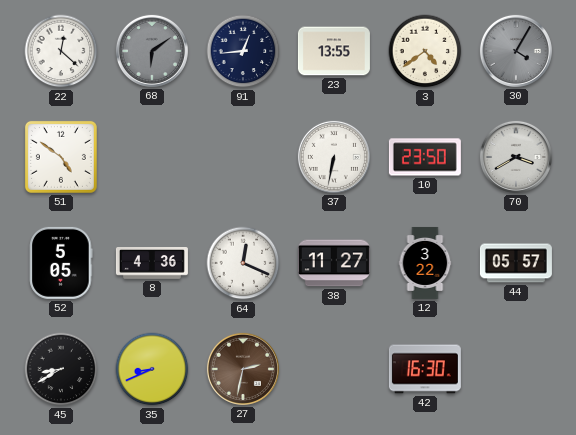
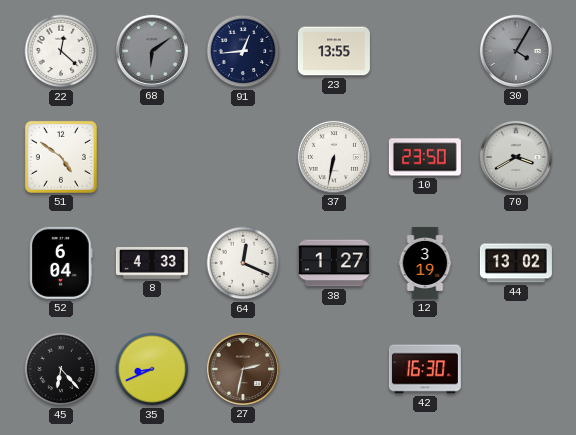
3: 4:39 -> none
52: 5:05 -> 6:04
8: 4:36 -> 4:33
38: 11:27 -> 1:27
12: 3:22 -> 3:19
44: 05:57 -> 13:02
45: 8:40 -> 6:23
